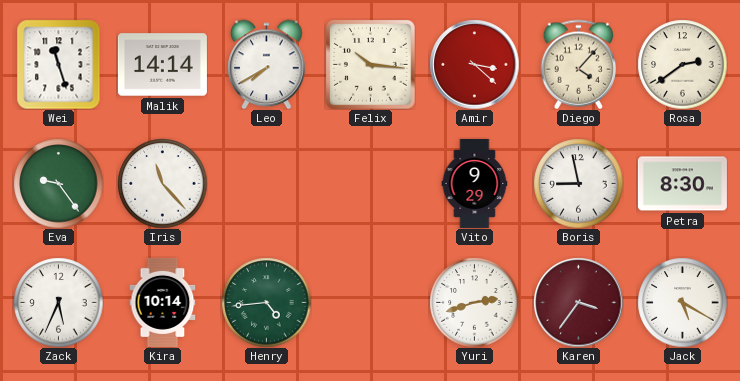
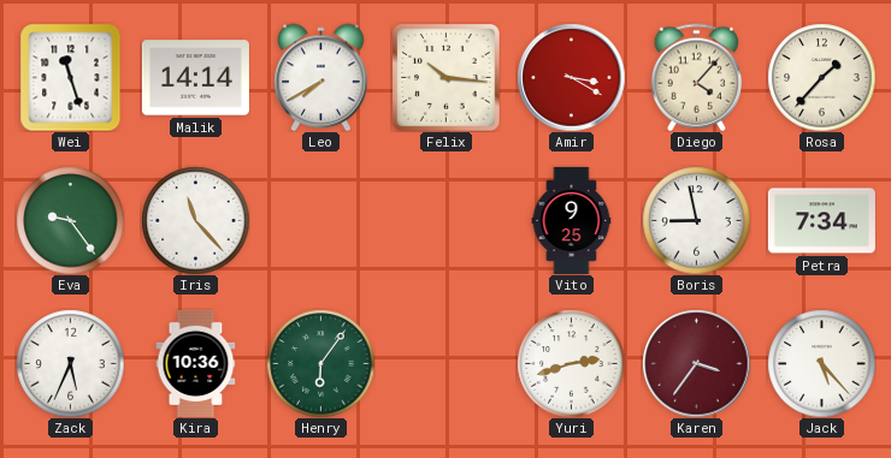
Amir: 3:22 -> 3:20
Rosa: 2:39 -> 1:37
Vito: 9:29 -> 9:25
Petra: 8:30 -> 7:34
Kira: 10:14 -> 10:36
Henry: 4:44 -> 6:06
Jack: 5:20 -> 5:23
